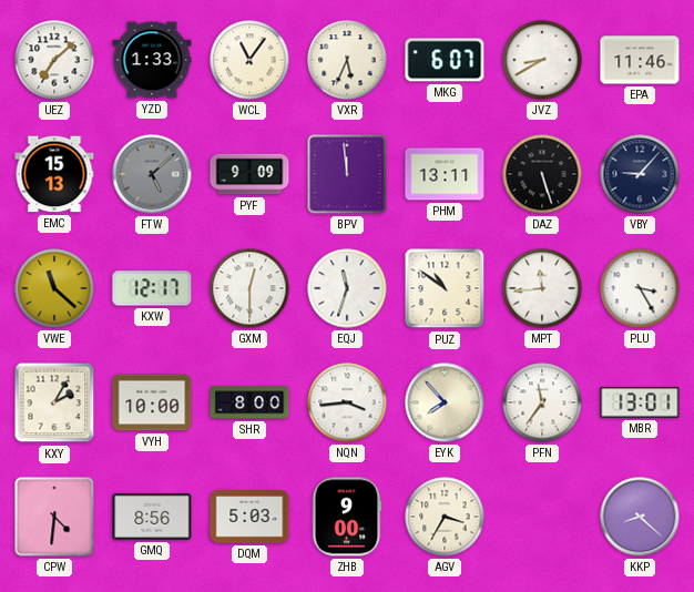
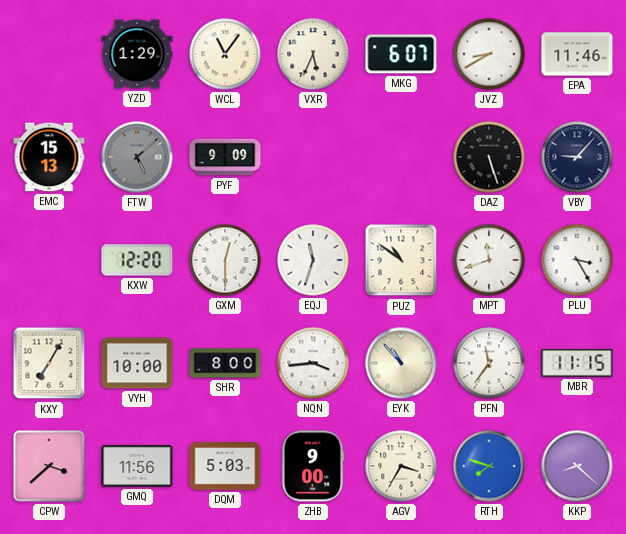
UEZ: 7:08 -> none
YZD: 1:33 -> 1:29
BPV: 11:59 -> none
PHM: 13:11 -> none
VWE: 11:22 -> none
KXW: 12:17 -> 12:20
MPT: 11:44 -> 11:42
KXY: 2:05 -> 7:05
EYK: 7:53 -> 10:53
MBR: 13:01 -> 11:15
CPW: 4:31 -> 3:38
GMQ: 8:56 -> 11:56
RTH: none -> 7:48
